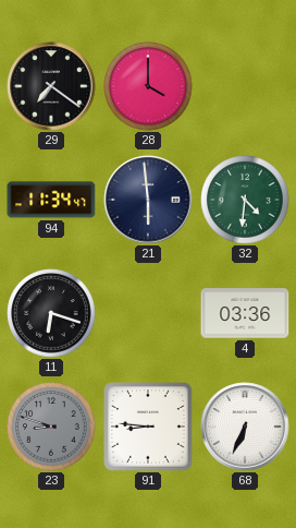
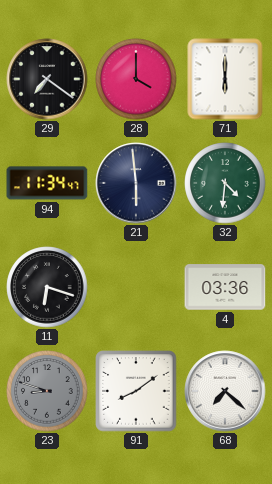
71: none -> 6:00
91: 8:46 -> 8:09
68: 6:34 -> 7:22
